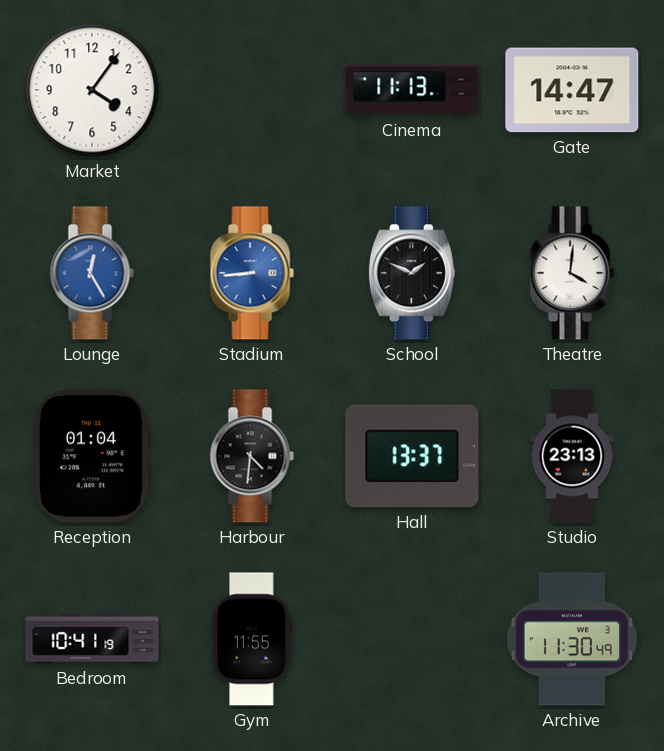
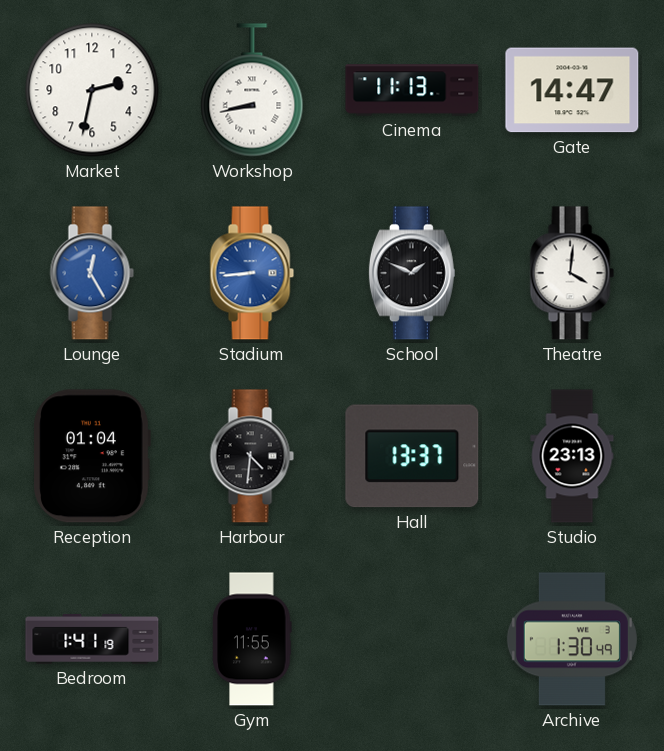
Market: 4:06 -> 2:32
Workshop: none -> 8:43
Bedroom: 10:41 -> 1:41
Archive: 11:30 -> 1:30
